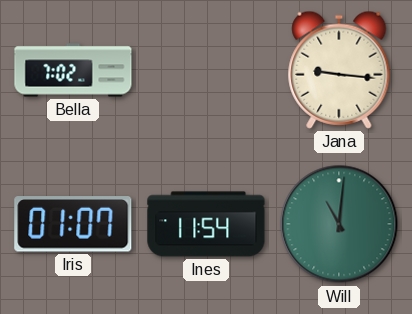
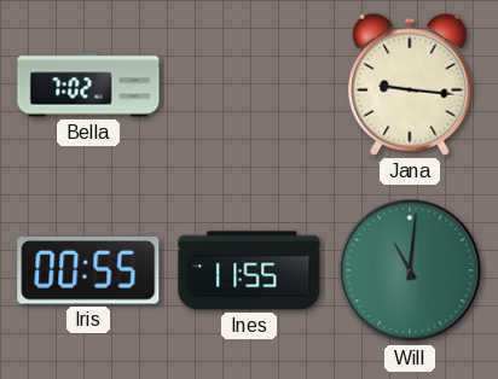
Iris: 01:07 -> 00:55
Ines: 11:54 -> 11:55
